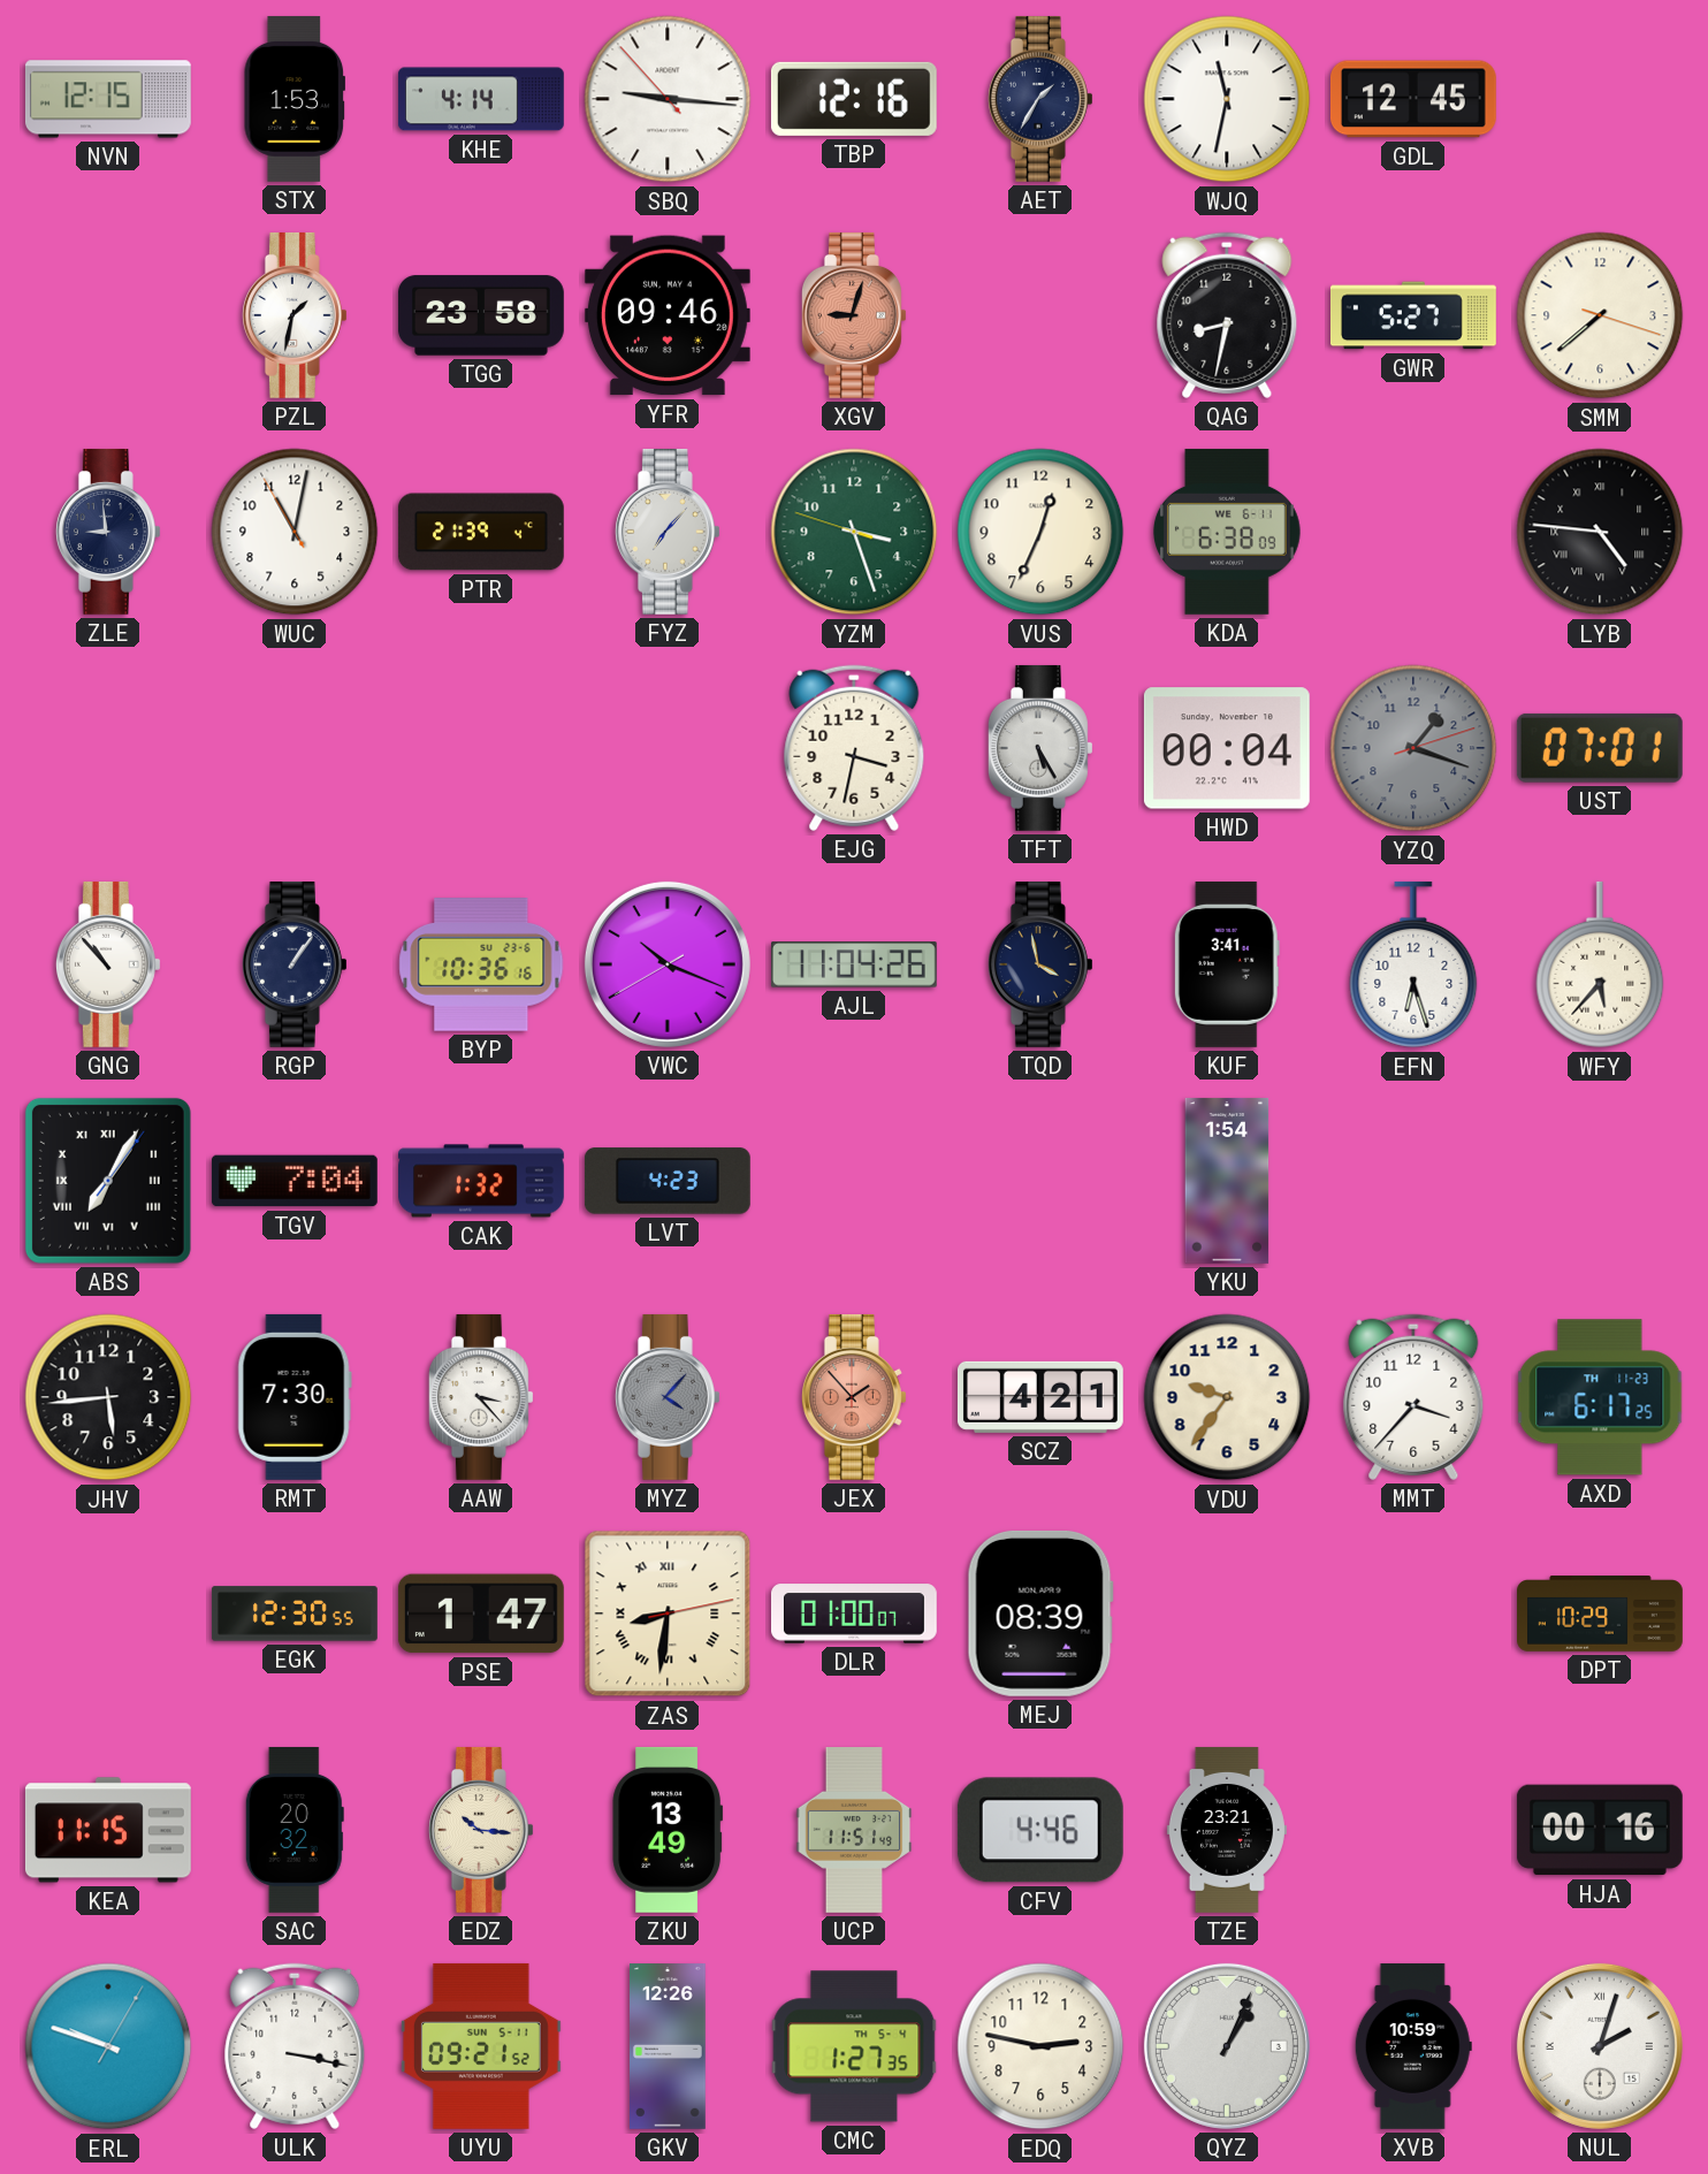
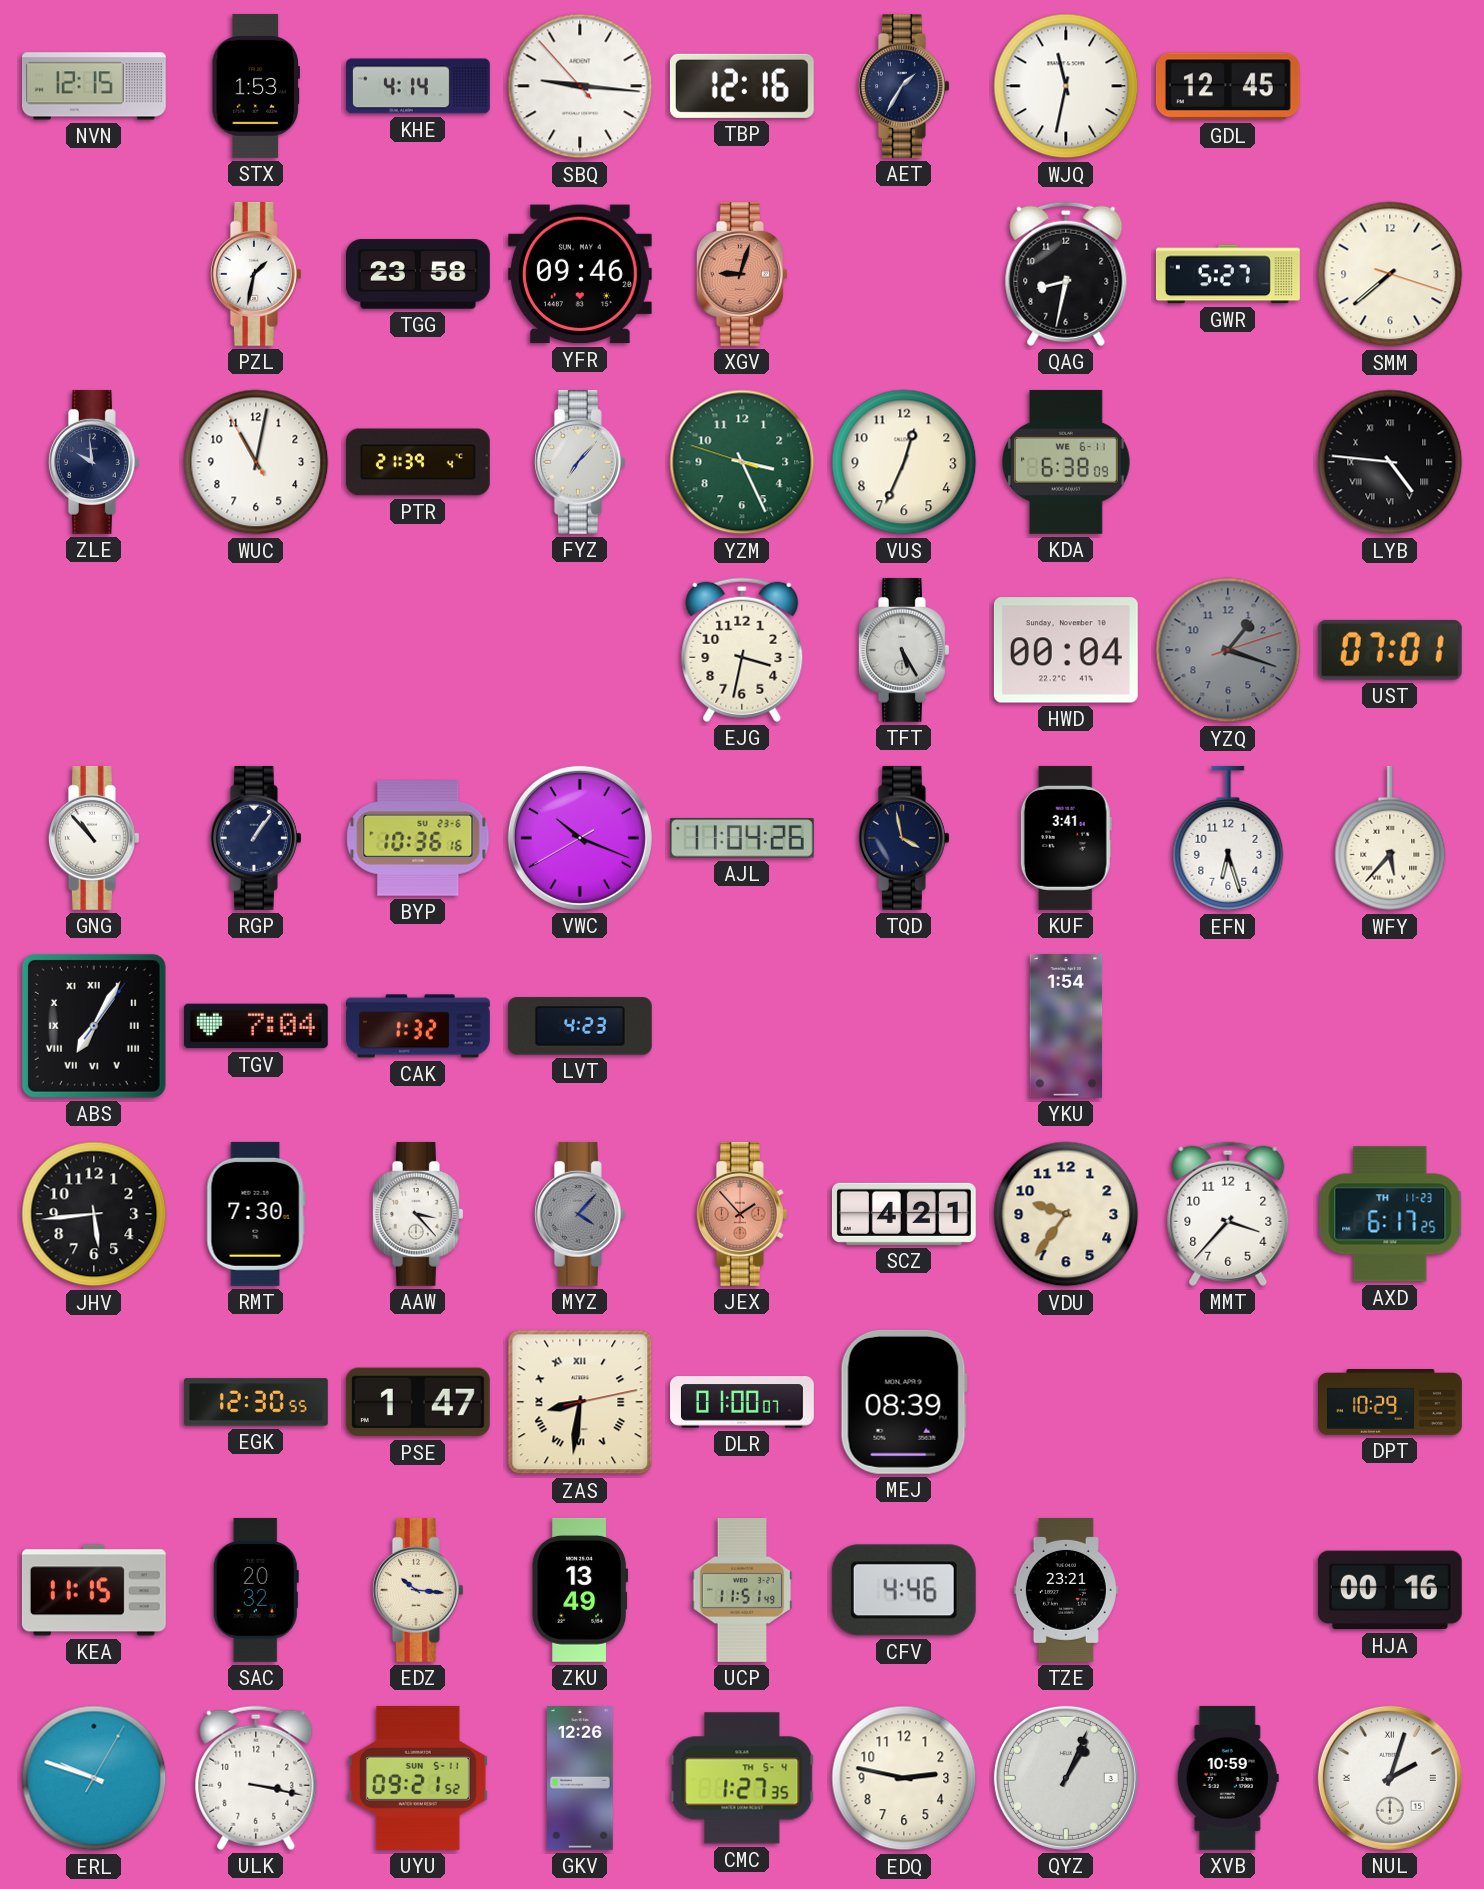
ZLE: 8:59 -> 9:59
YZM: 3:26 -> 3:25
